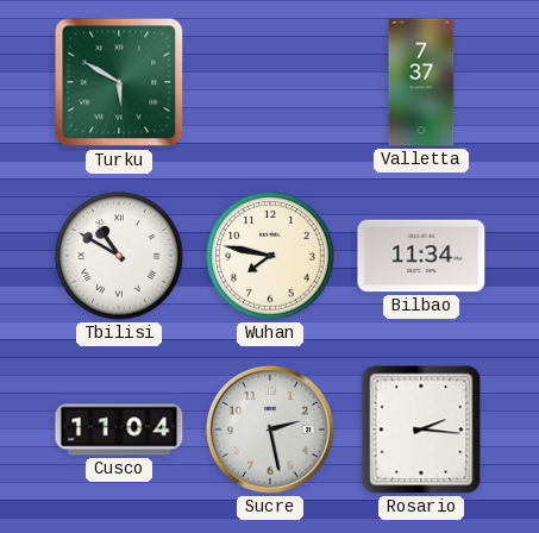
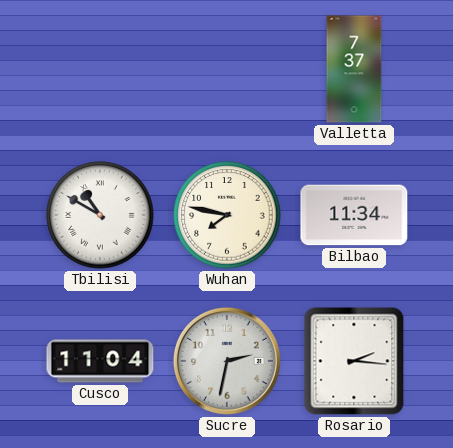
Turku: 5:50 -> none
Sucre: 2:28 -> 2:32
